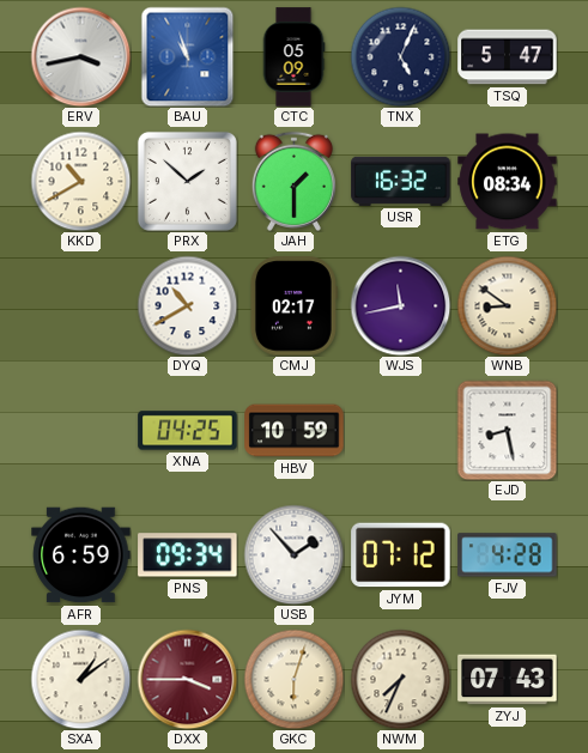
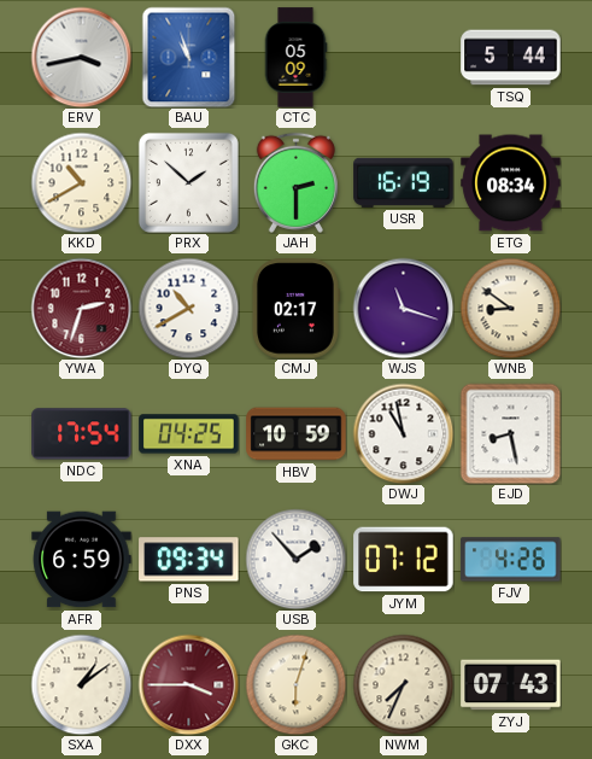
TNX: 5:04 -> none
TSQ: 5:47 -> 5:44
JAH: 1:30 -> 2:30
USR: 16:32 -> 16:19
YWA: none -> 2:33
WJS: 11:43 -> 11:18
NDC: none -> 17:54
DWJ: none -> 10:58
FJV: 4:28 -> 4:26
